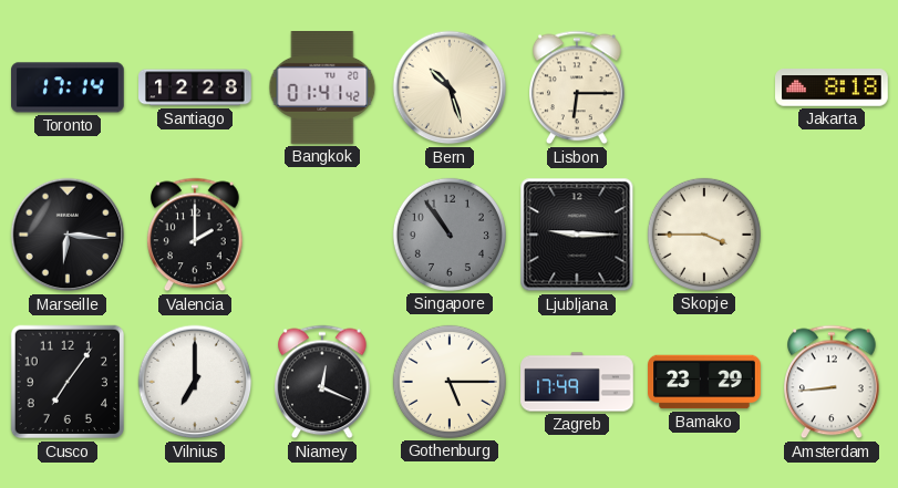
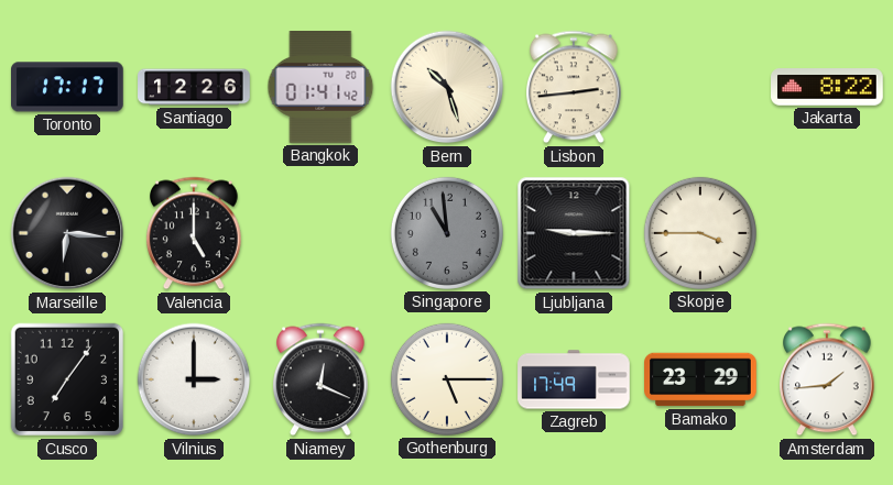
Toronto: 17:14 -> 17:17
Santiago: 12:28 -> 12:26
Lisbon: 6:15 -> 2:44
Jakarta: 8:18 -> 8:22
Valencia: 2:00 -> 5:00
Singapore: 10:54 -> 10:59
Vilnius: 7:00 -> 3:00
Amsterdam: 8:44 -> 1:44
